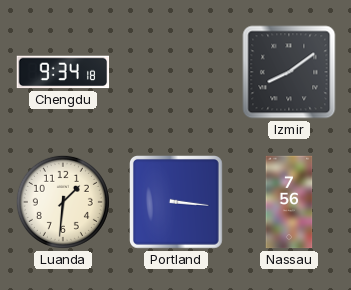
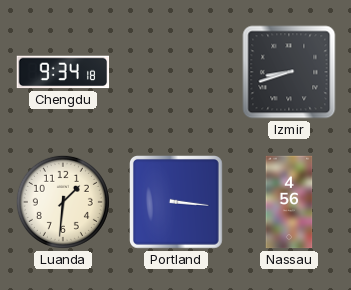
Izmir: 8:09 -> 8:42
Nassau: 7:56 -> 4:56
